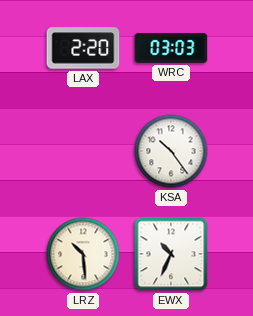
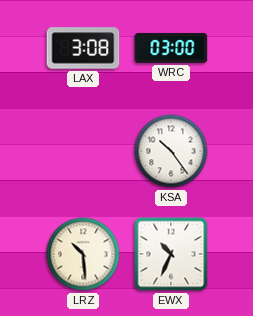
LAX: 2:20 -> 3:08
WRC: 03:03 -> 03:00
